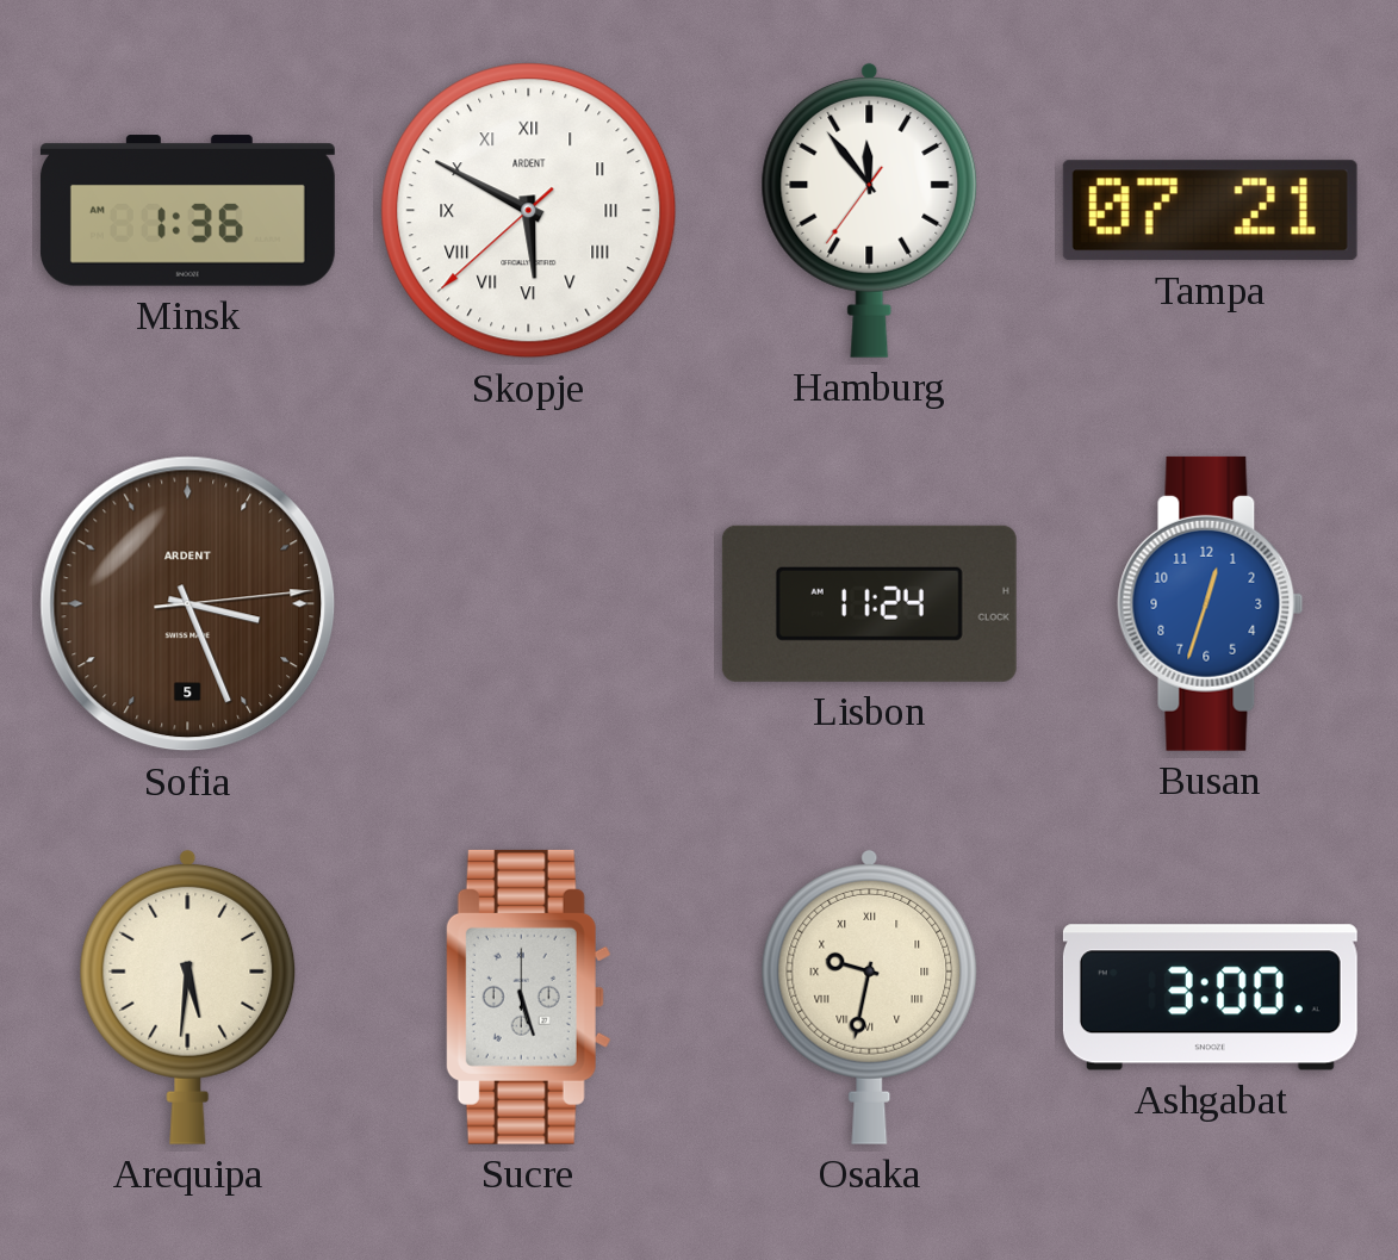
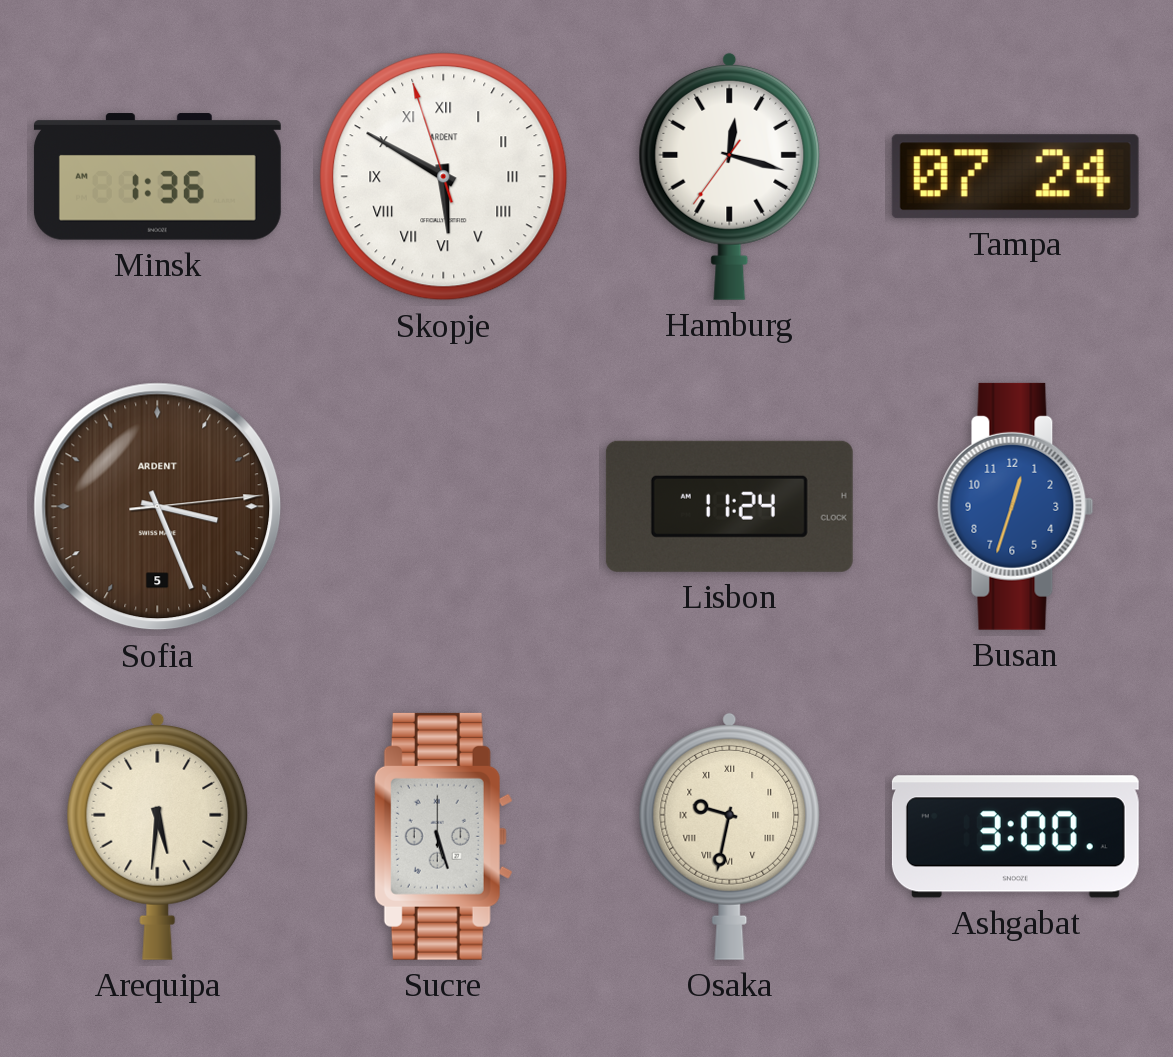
Skopje: 5:49:38 -> 5:49:57
Hamburg: 11:53 -> 12:17
Tampa: 07:21 -> 07:24
